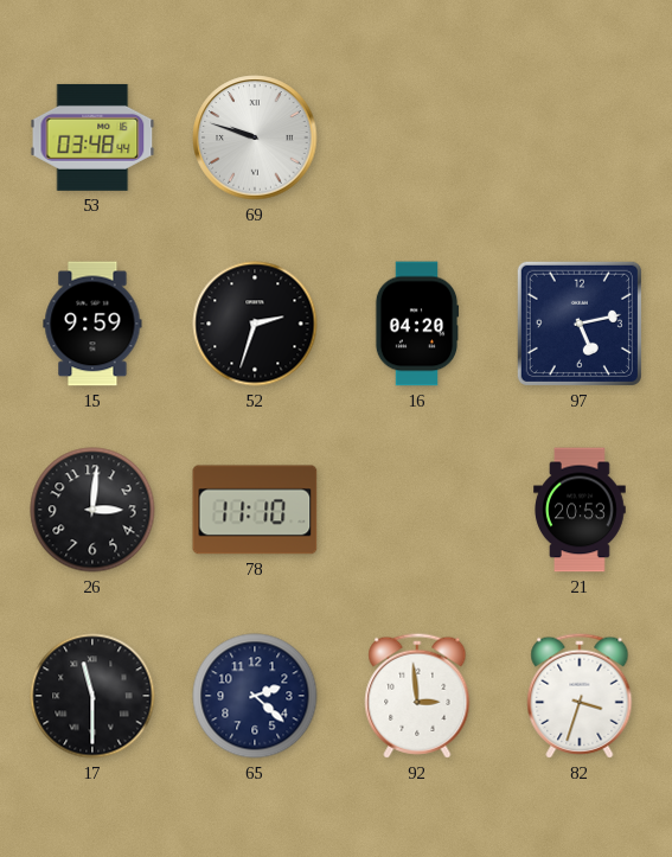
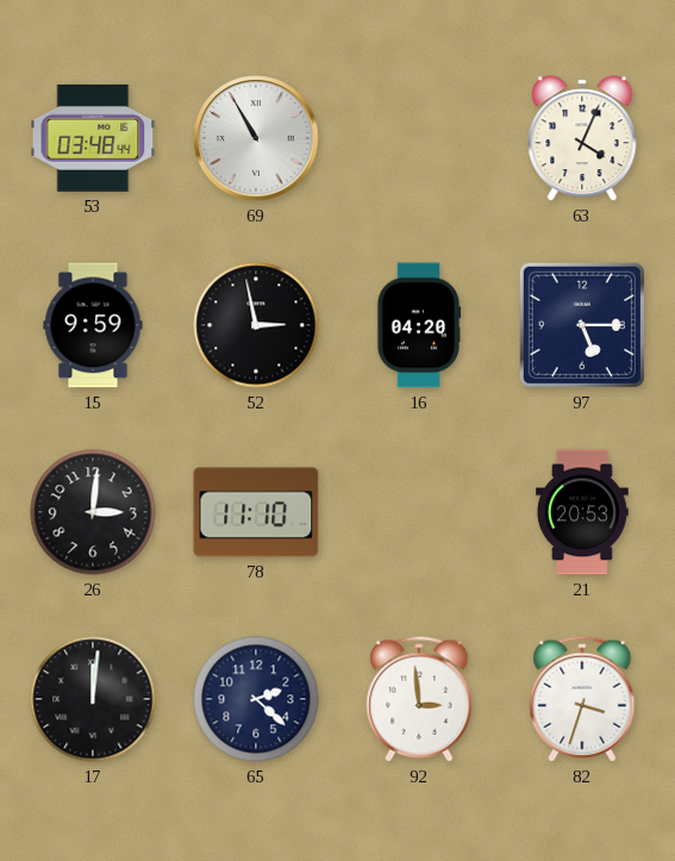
69: 9:48 -> 10:55
63: none -> 4:04
52: 2:33 -> 2:58
97: 5:13 -> 5:15
17: 11:30 -> 12:01
